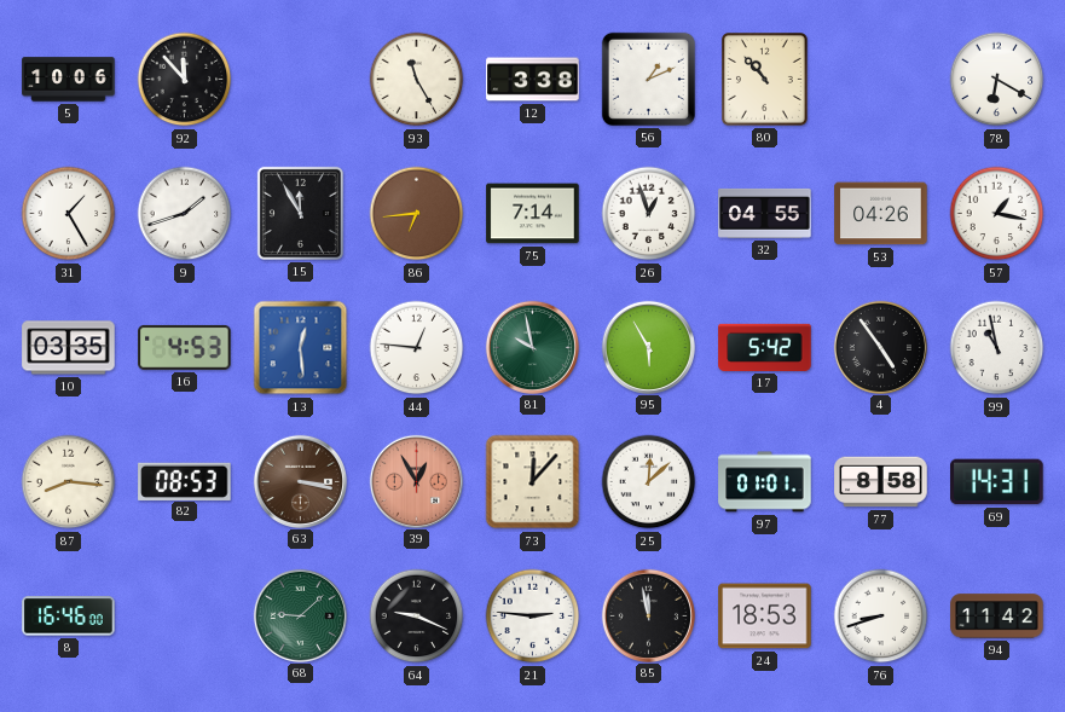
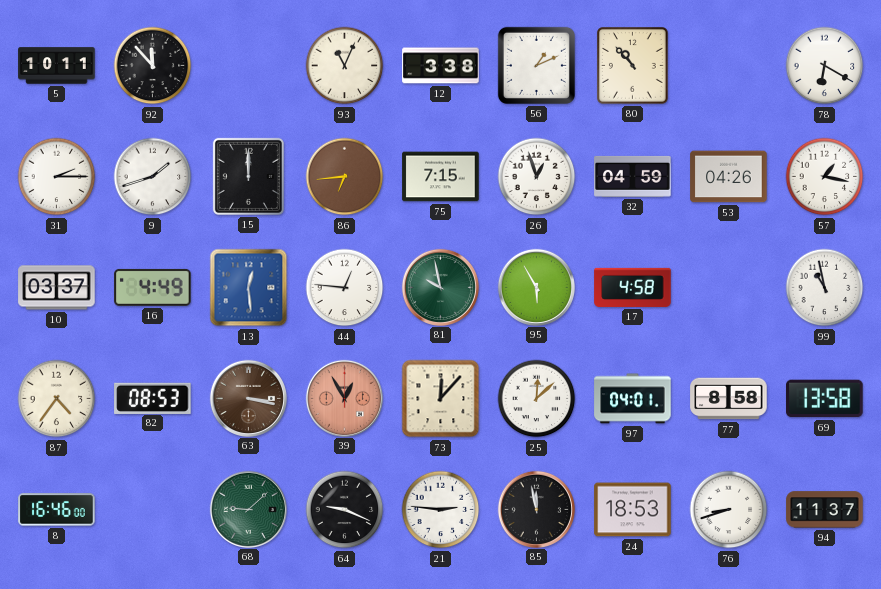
5: 10:06 -> 10:11
93: 11:25 -> 11:04
31: 1:25 -> 2:15
15: 11:55 -> 12:00
75: 7:14 -> 7:15
32: 04:55 -> 04:59
10: 03:35 -> 03:37
16: 4:53 -> 4:49
17: 5:42 -> 4:58
4: 4:54 -> none
87: 8:16 -> 4:36
97: 01:01 -> 04:01
69: 14:31 -> 13:58
94: 11:42 -> 11:37
